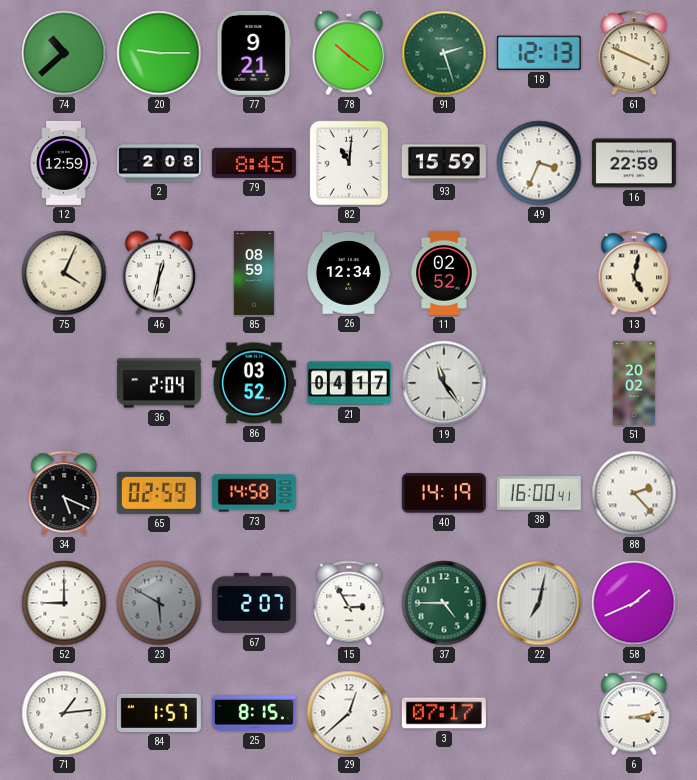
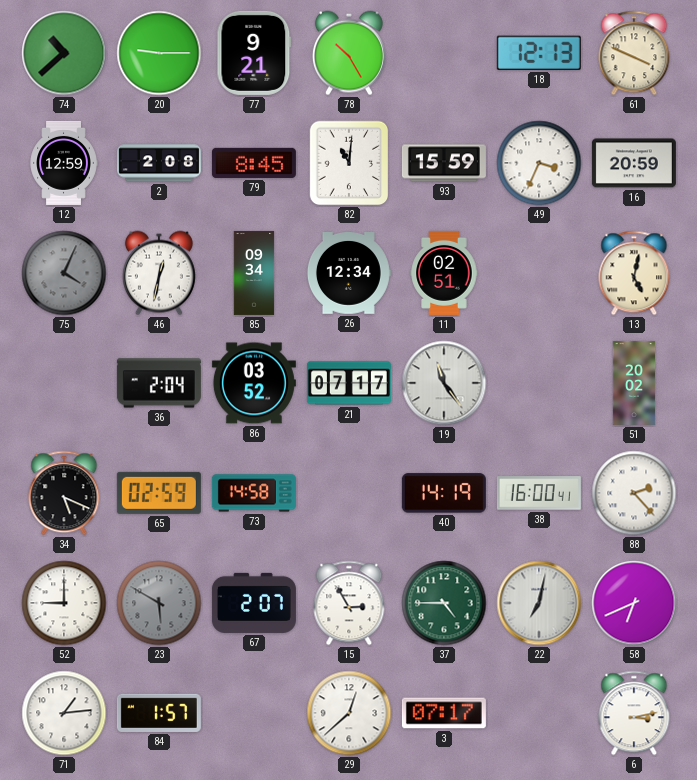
78: 10:21 -> 10:25
91: 2:27 -> none
16: 22:59 -> 20:59
75 dial: cream -> grey
85: 08:59 -> 09:34
11: 02:52 -> 02:51
21: 04:17 -> 07:17
58: 1:41 -> 6:41
25: 8:15 -> none
